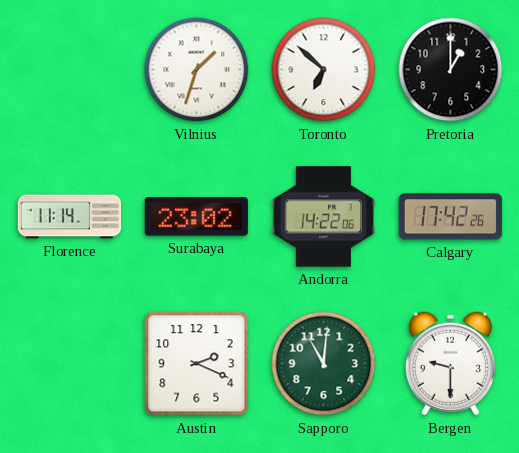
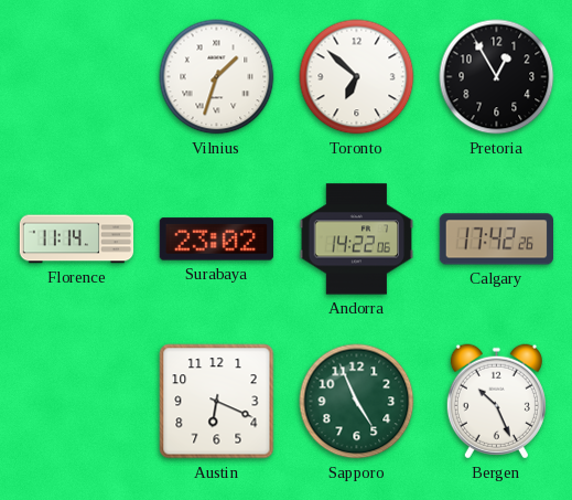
Pretoria: 1:00 -> 12:55
Austin: 2:19 -> 6:19
Sapporo: 11:01 -> 4:56
Bergen: 9:30 -> 10:26
